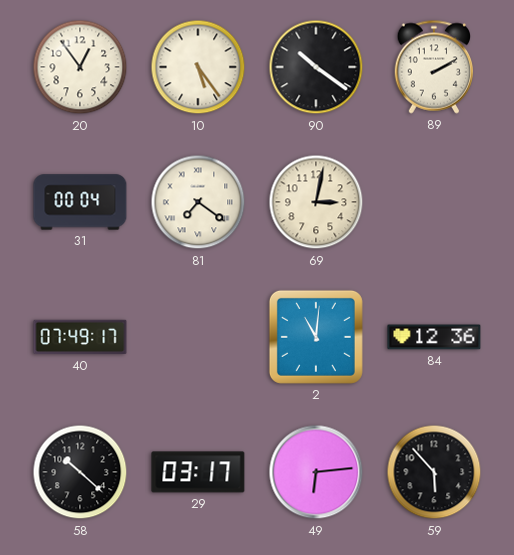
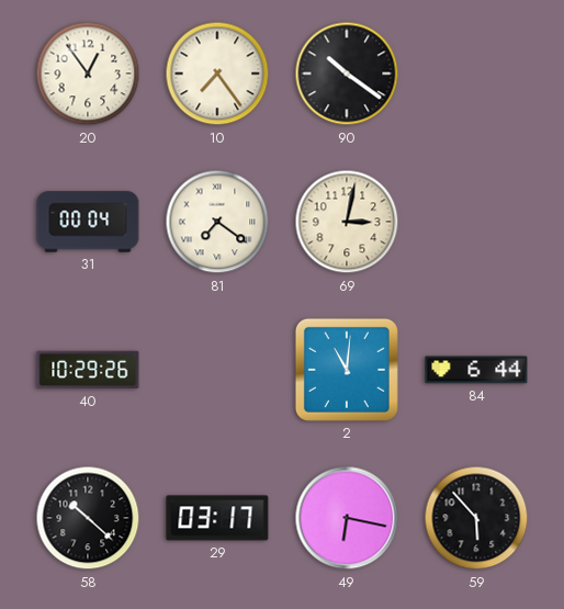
10: 5:24 -> 7:24
89: 2:10 -> none
40: 07:49 -> 10:29
84: 12:36 -> 6:44
49: 6:14 -> 6:17
